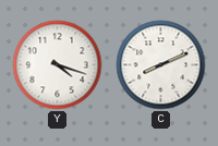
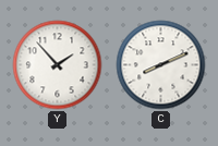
Y: 4:18 -> 1:53
